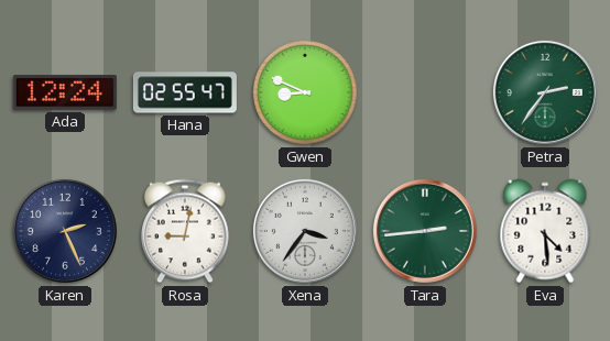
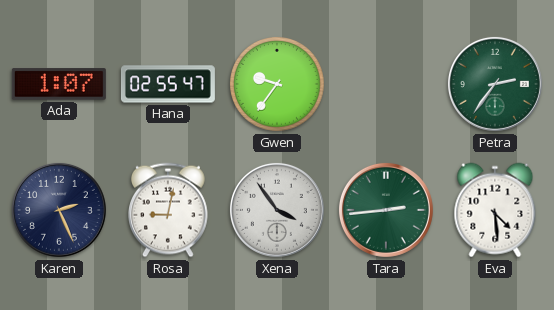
Ada: 12:24 -> 1:07
Gwen: 8:49 -> 9:36
Xena: 3:36 -> 3:54
